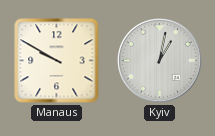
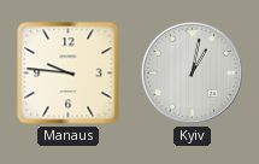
Manaus: 9:50 -> 9:46
